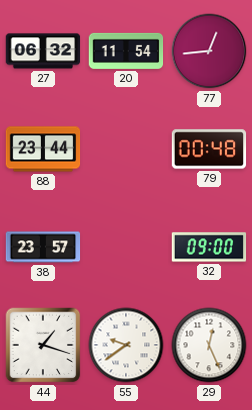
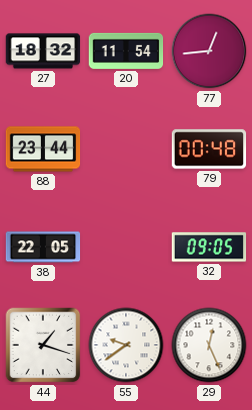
27: 06:32 -> 18:32
38: 23:57 -> 22:05
32: 09:00 -> 09:05
